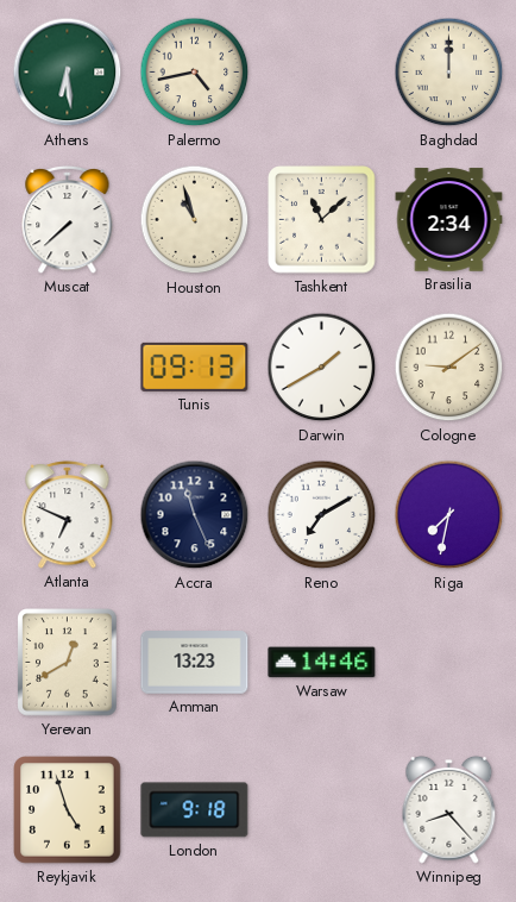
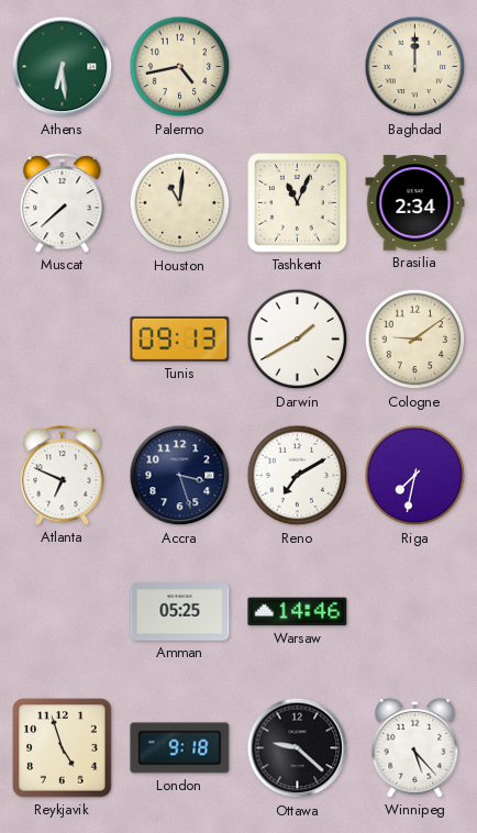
Houston: 10:57 -> 11:01
Tashkent: 11:08 -> 11:04
Accra: 11:26 -> 3:27
Yerevan: 12:40 -> none
Amman: 13:23 -> 05:25
Ottawa: none -> 9:22
Winnipeg: 8:23 -> 5:23
